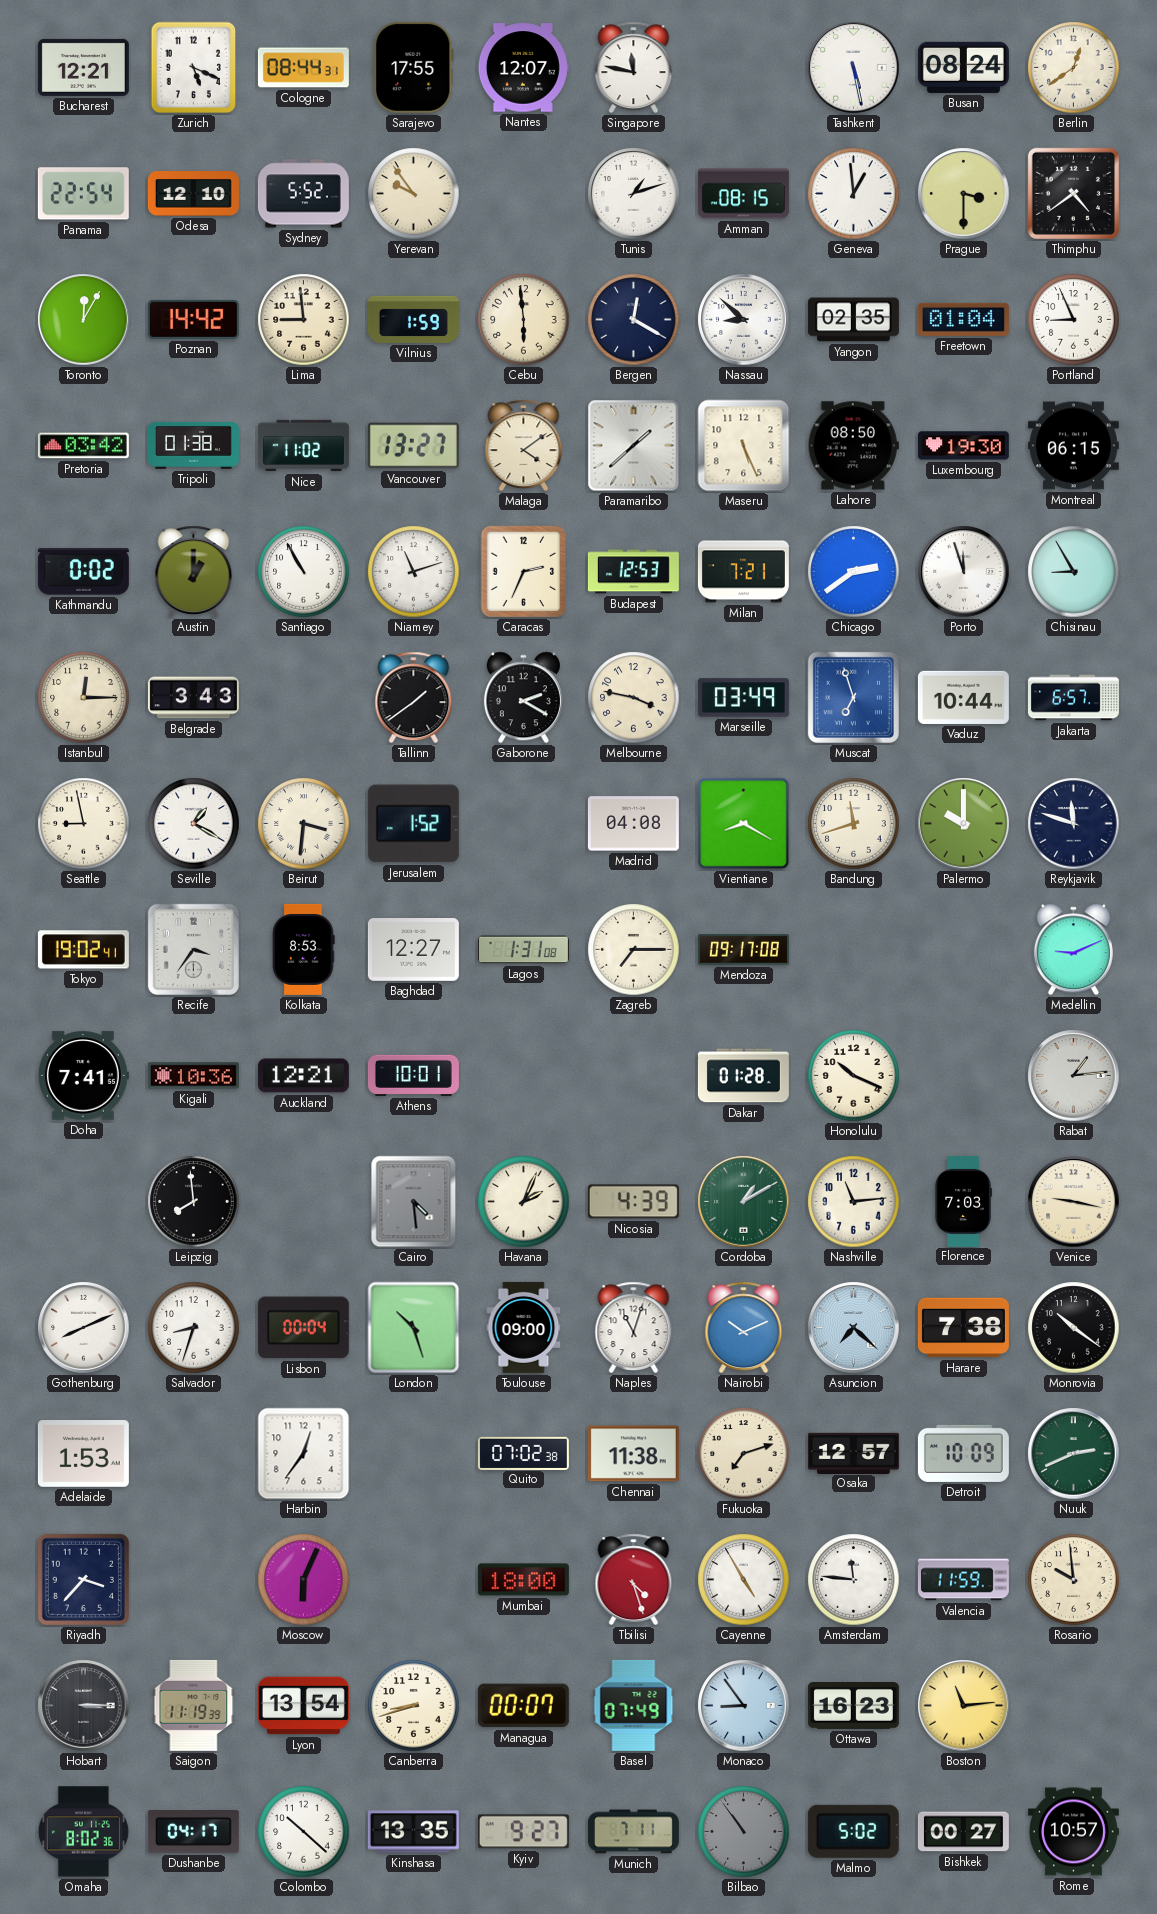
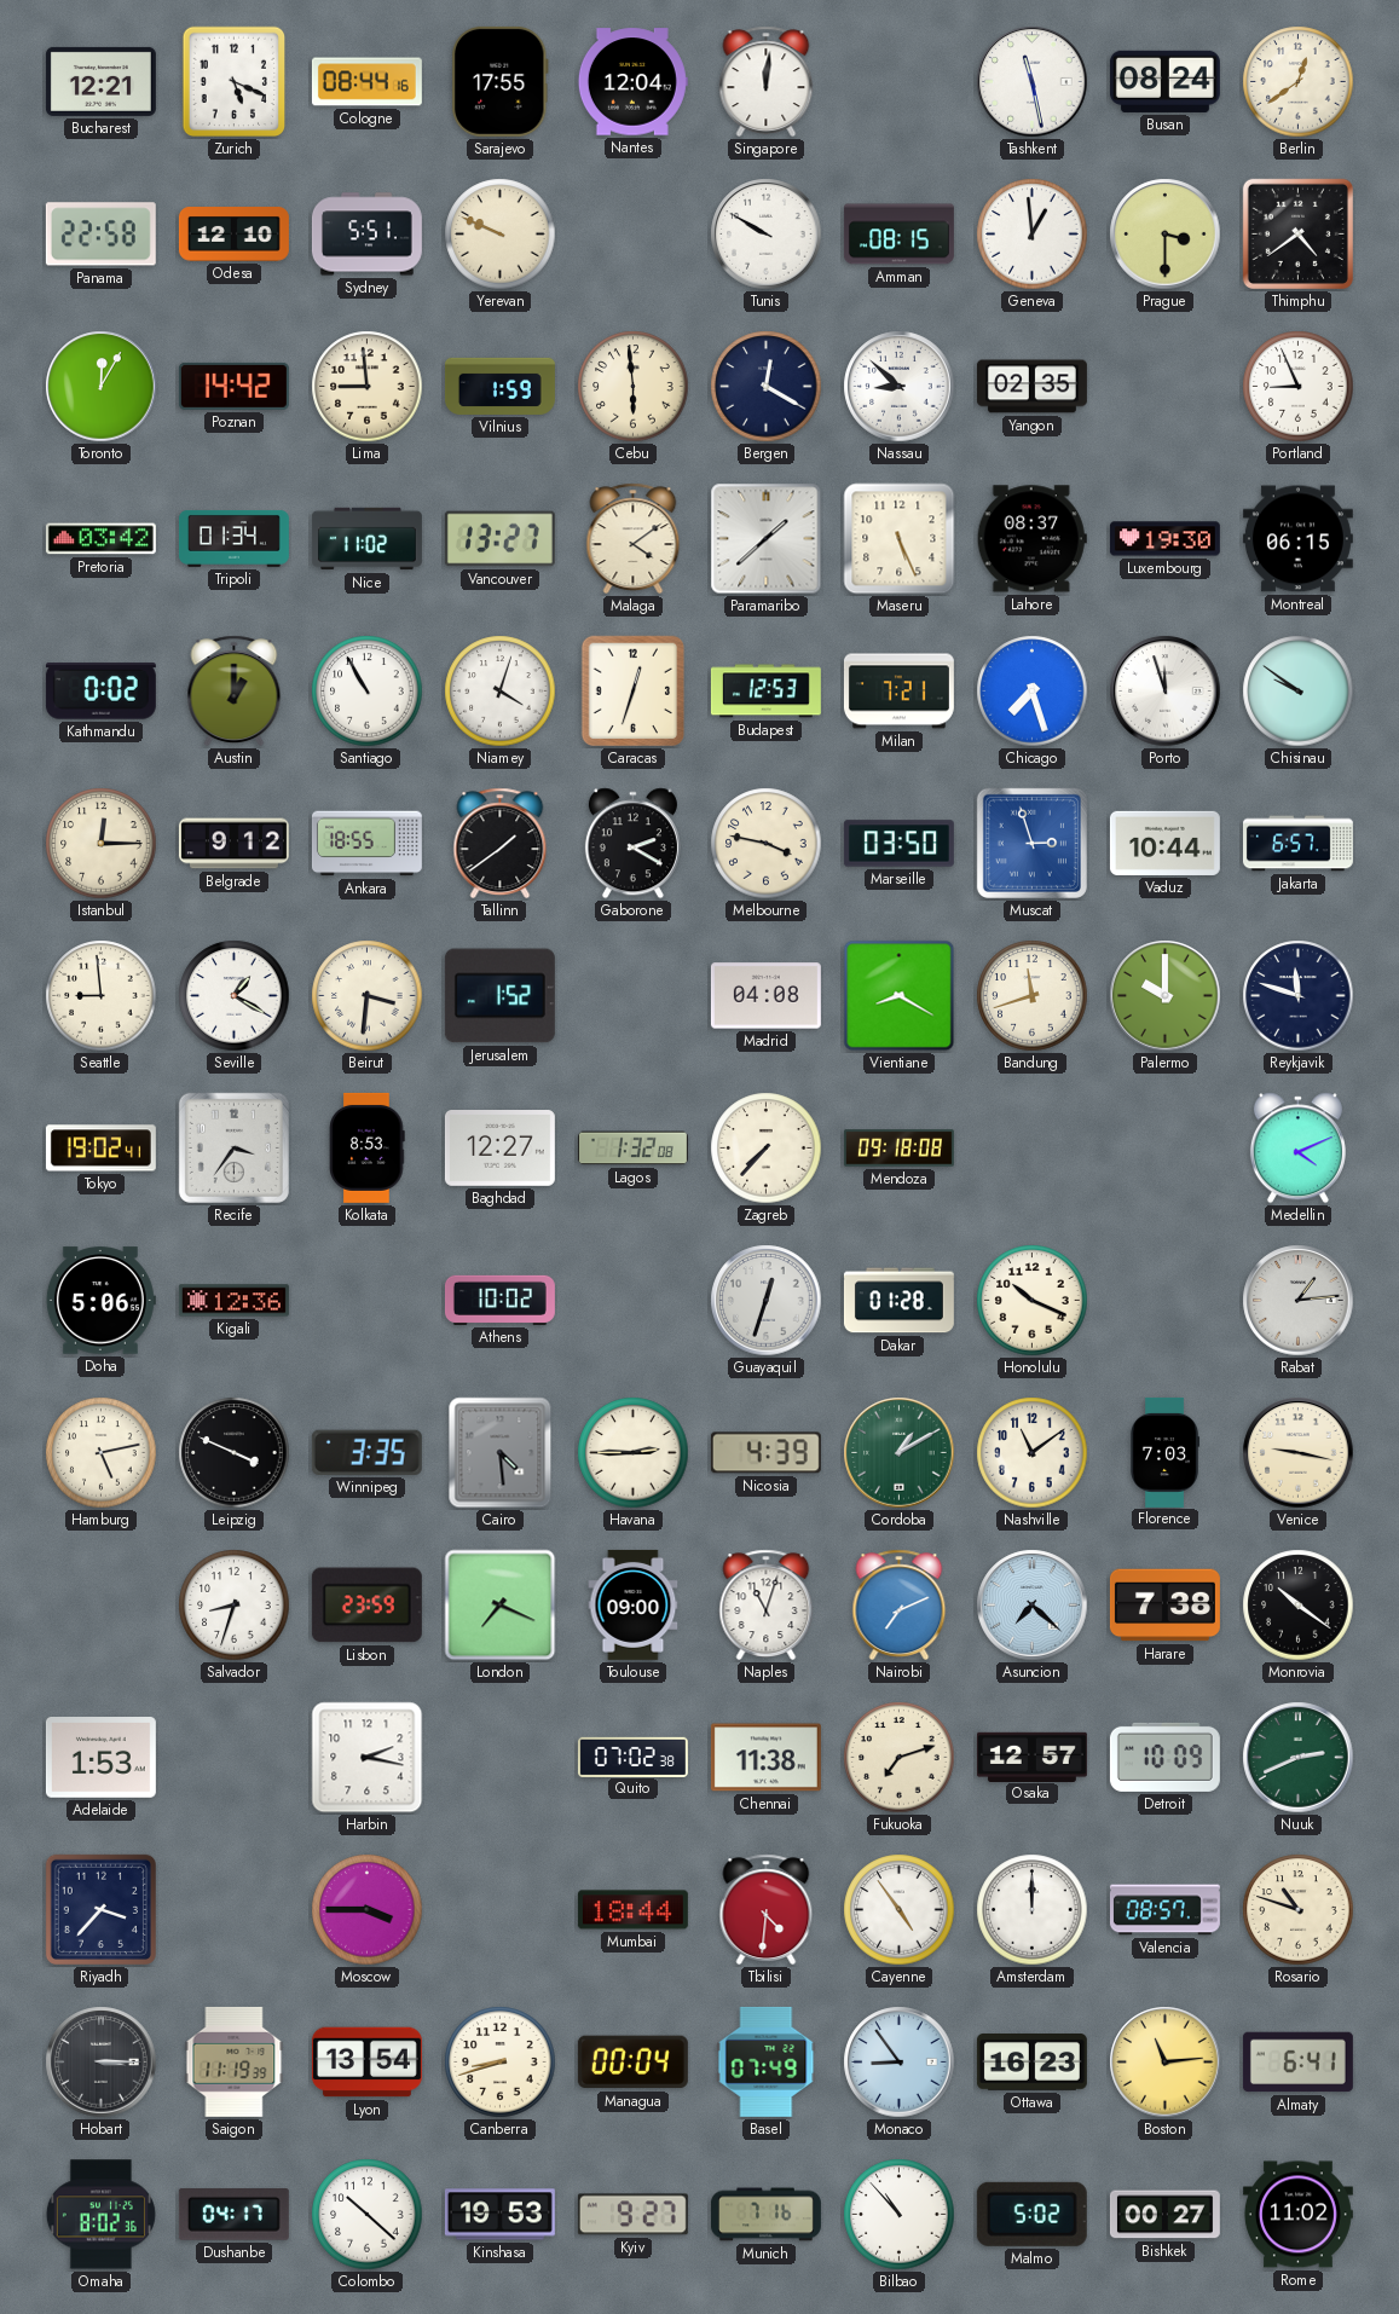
Cologne: 08:44:31 -> 08:44:16
Nantes: 12:07 -> 12:04
Singapore: 11:47 -> 12:01
Tashkent: 5:28 -> 11:28
Panama: 22:54 -> 22:58
Sydney: 5:52 -> 5:51
Yerevan: 9:54 -> 9:49
Tunis: 1:12 -> 9:50
Freetown: 01:04 -> none
Tripoli: 01:38 -> 01:34
Lahore: 08:50 -> 08:37
Niamey: 11:12 -> 4:03
Caracas: 2:34 -> 12:33
Chicago: 2:39 -> 7:27
Chisinau: 8:55 -> 9:51
Belgrade: 3:43 -> 9:12
Ankara: none -> 18:55
Marseille: 03:49 -> 03:50
Muscat: 6:57 -> 2:57
Seattle: 8:58 -> 8:59
Lagos: 1:31 -> 1:32
Zagreb: 7:15 -> 7:37
Mendoza: 09:17 -> 09:18
Medellin: 9:11 -> 4:11
Doha: 7:41 -> 5:06
Kigali: 10:36 -> 12:36
Auckland: 12:21 -> none
Athens: 10:01 -> 10:02
Guayaquil: none -> 12:33
Hamburg: none -> 5:13
Leipzig: 7:59 -> 3:49
Winnipeg: none -> 3:35
Havana: 2:04 -> 2:45
Nashville: 11:14 -> 11:09
Gothenburg: 8:11 -> none
Lisbon: 00:04 -> 23:59
London: 10:27 -> 7:19
Nairobi: 10:11 -> 7:11
Harbin: 12:36 -> 2:17
Moscow: 6:04 -> 3:45
Mumbai: 18:00 -> 18:44
Tbilisi: 4:27 -> 4:31
Cayenne: 4:55 -> 4:54
Amsterdam: 11:46 -> 12:00
Valencia: 11:59 -> 08:57
Rosario: 9:59 -> 10:48
Managua: 00:07 -> 00:04
Almaty: none -> 6:41
Kinshasa: 13:35 -> 19:53
Munich: 7:11 -> 7:16
Bilbao: 10:54 -> 10:53
Bilbao dial: grey -> white
Rome: 10:57 -> 11:02
